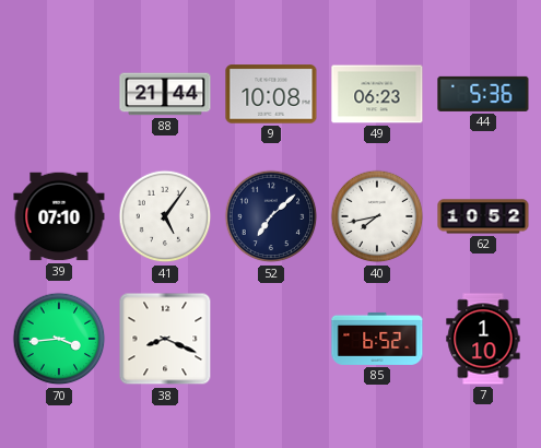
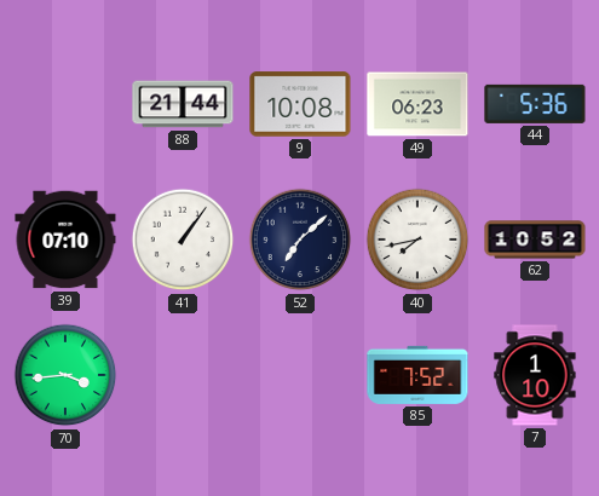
41: 5:06 -> 1:06
38: 8:19 -> none
85: 6:52 -> 7:52
